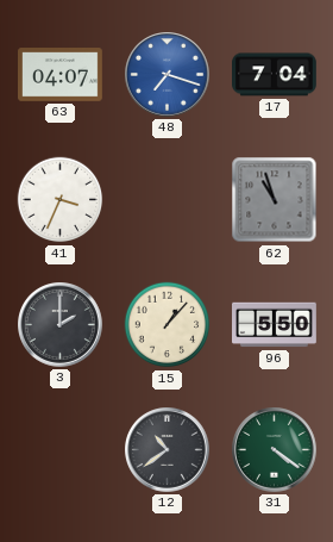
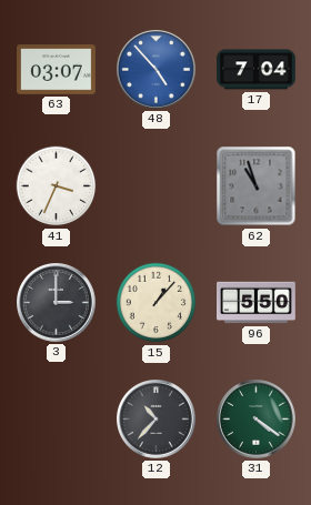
63: 04:07 -> 03:07
48: 7:18 -> 4:53
3: 2:00 -> 3:00
12: 10:39 -> 10:37
